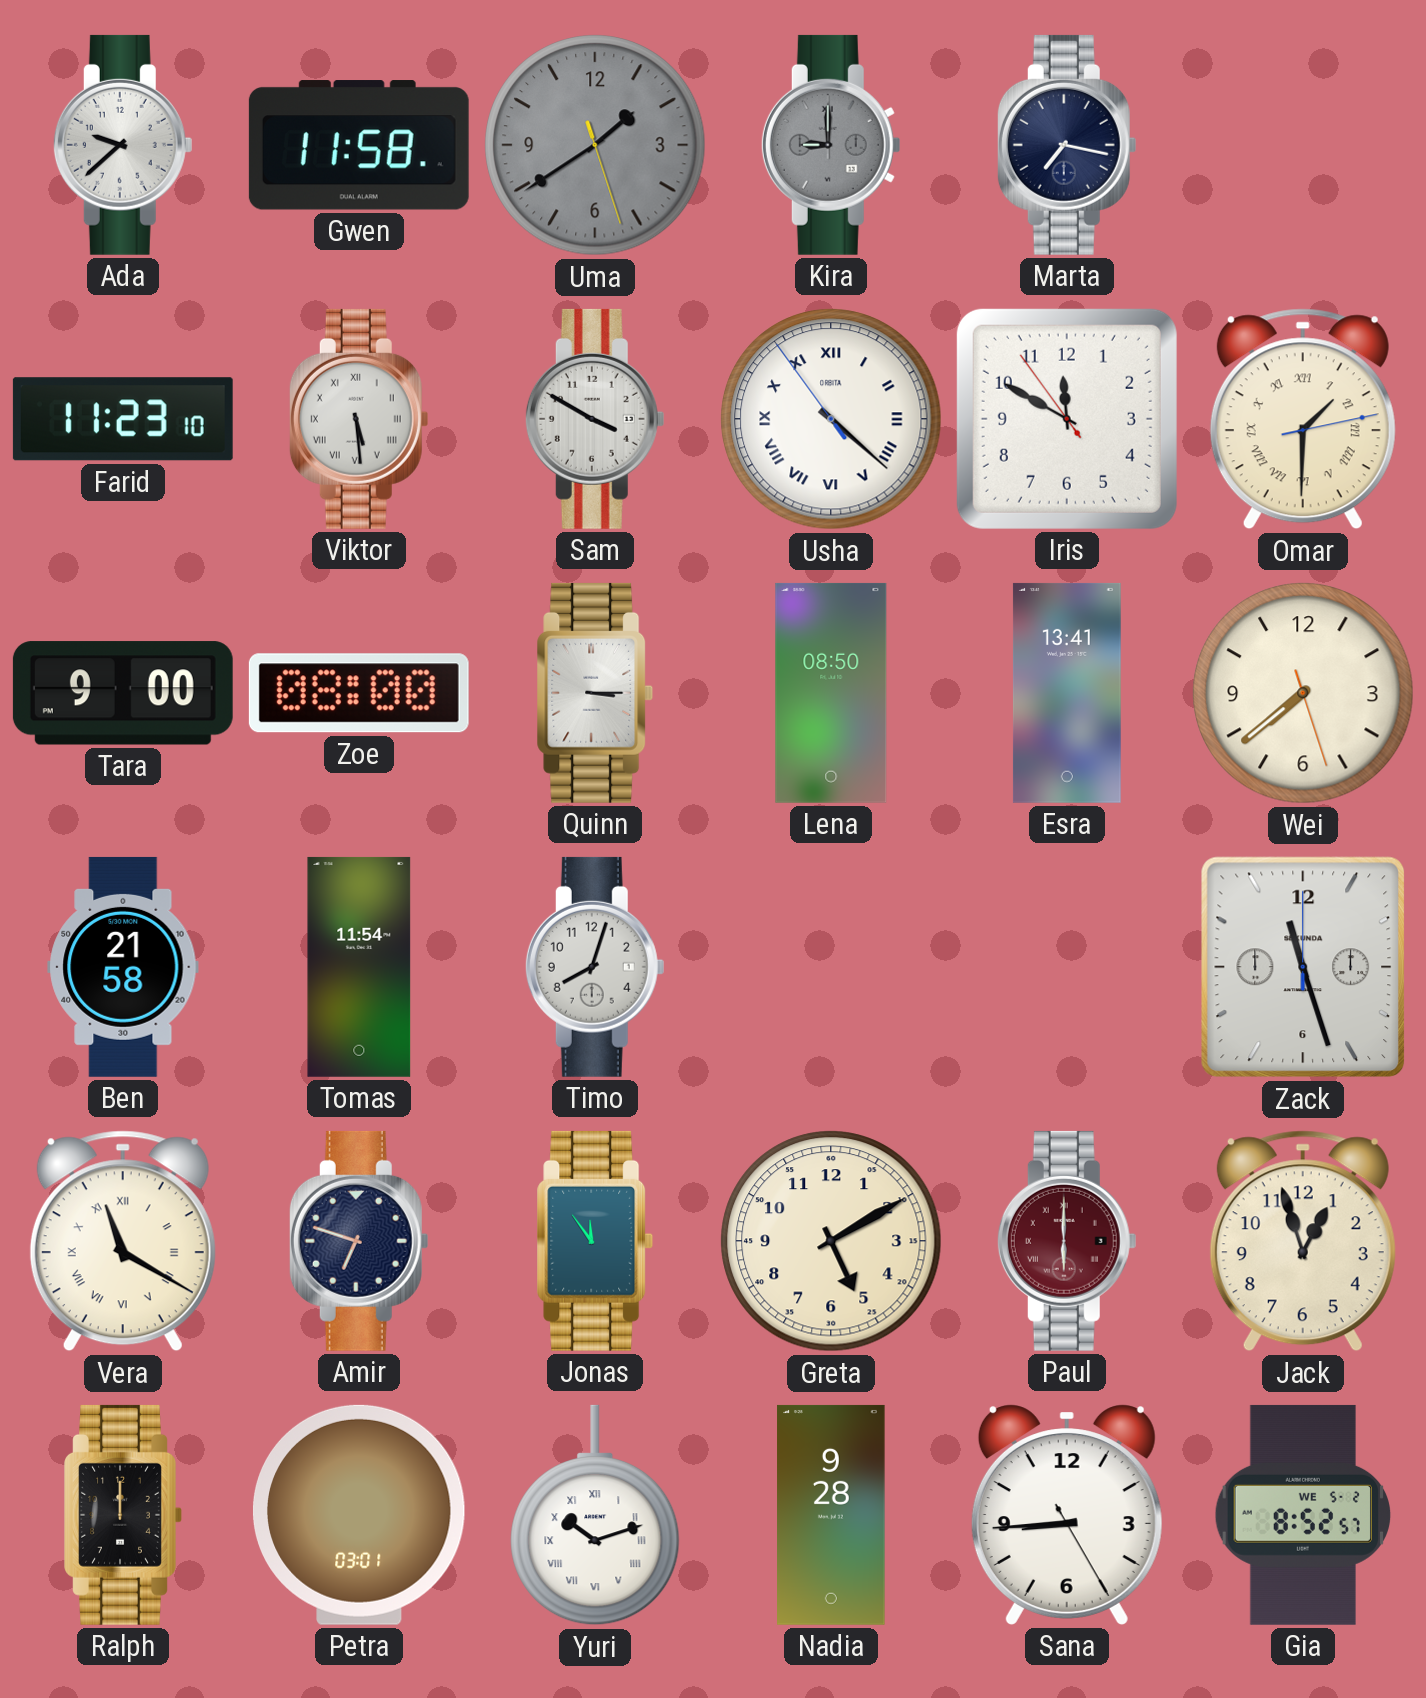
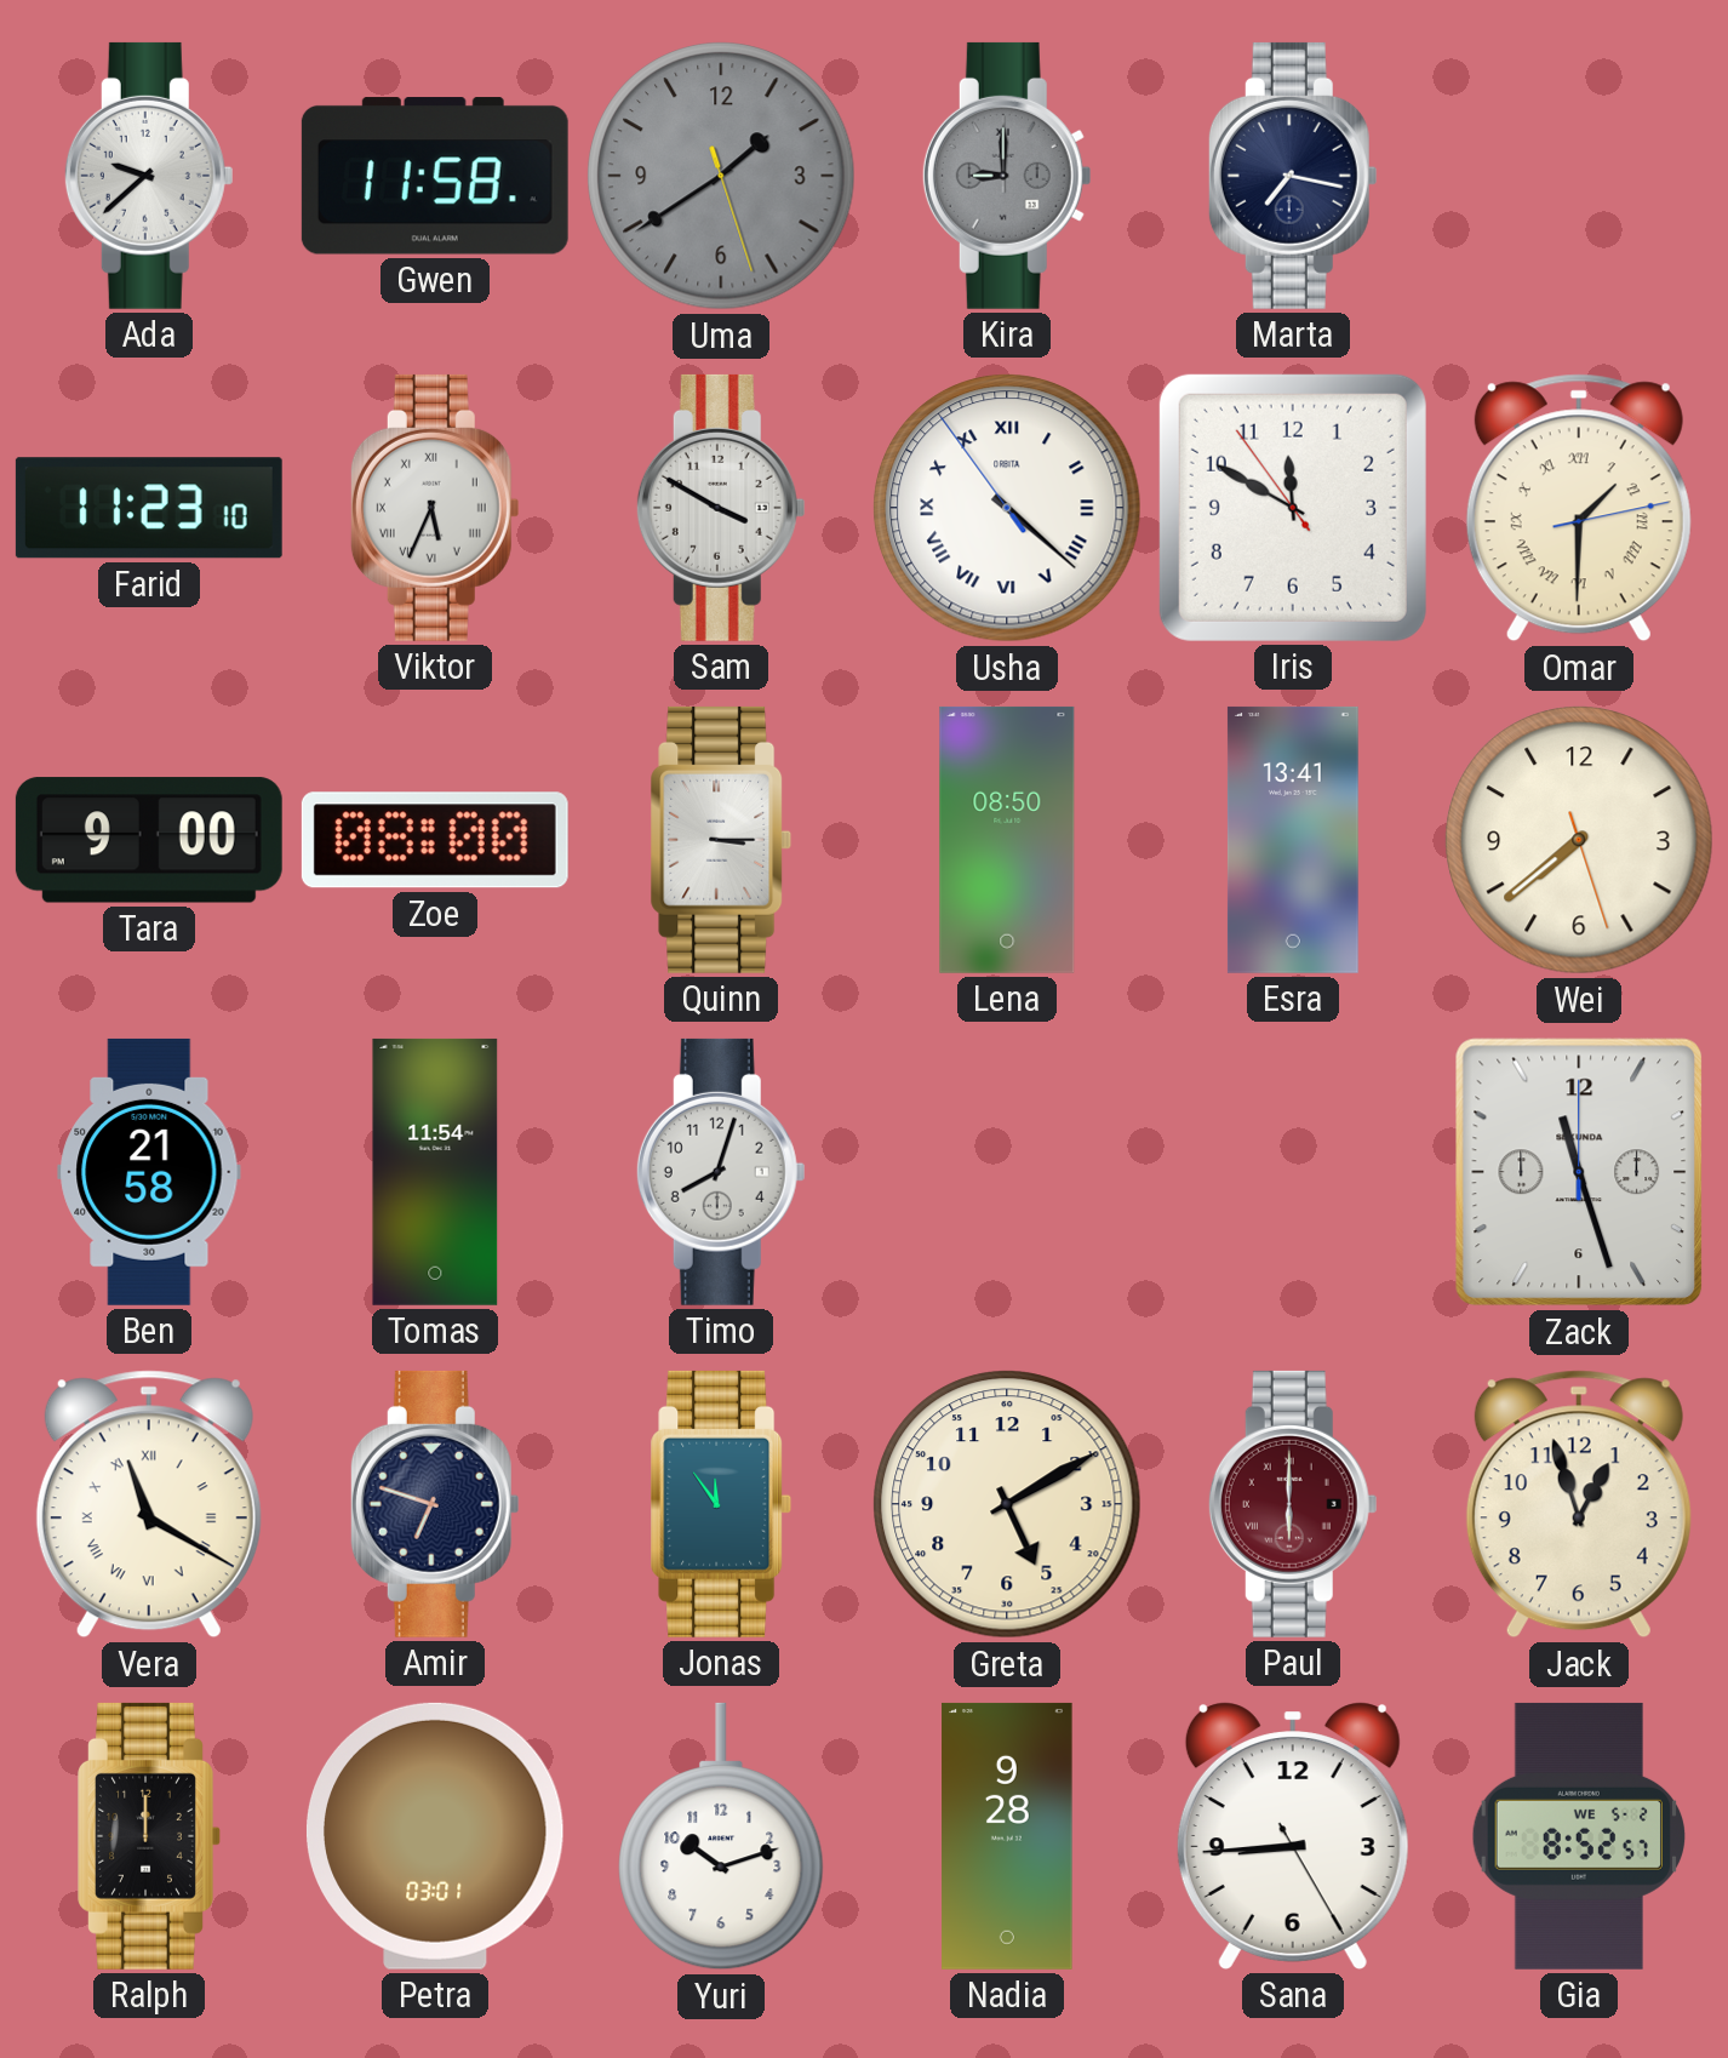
Viktor: 5:29 -> 5:34
Yuri numerals: Roman -> Arabic
